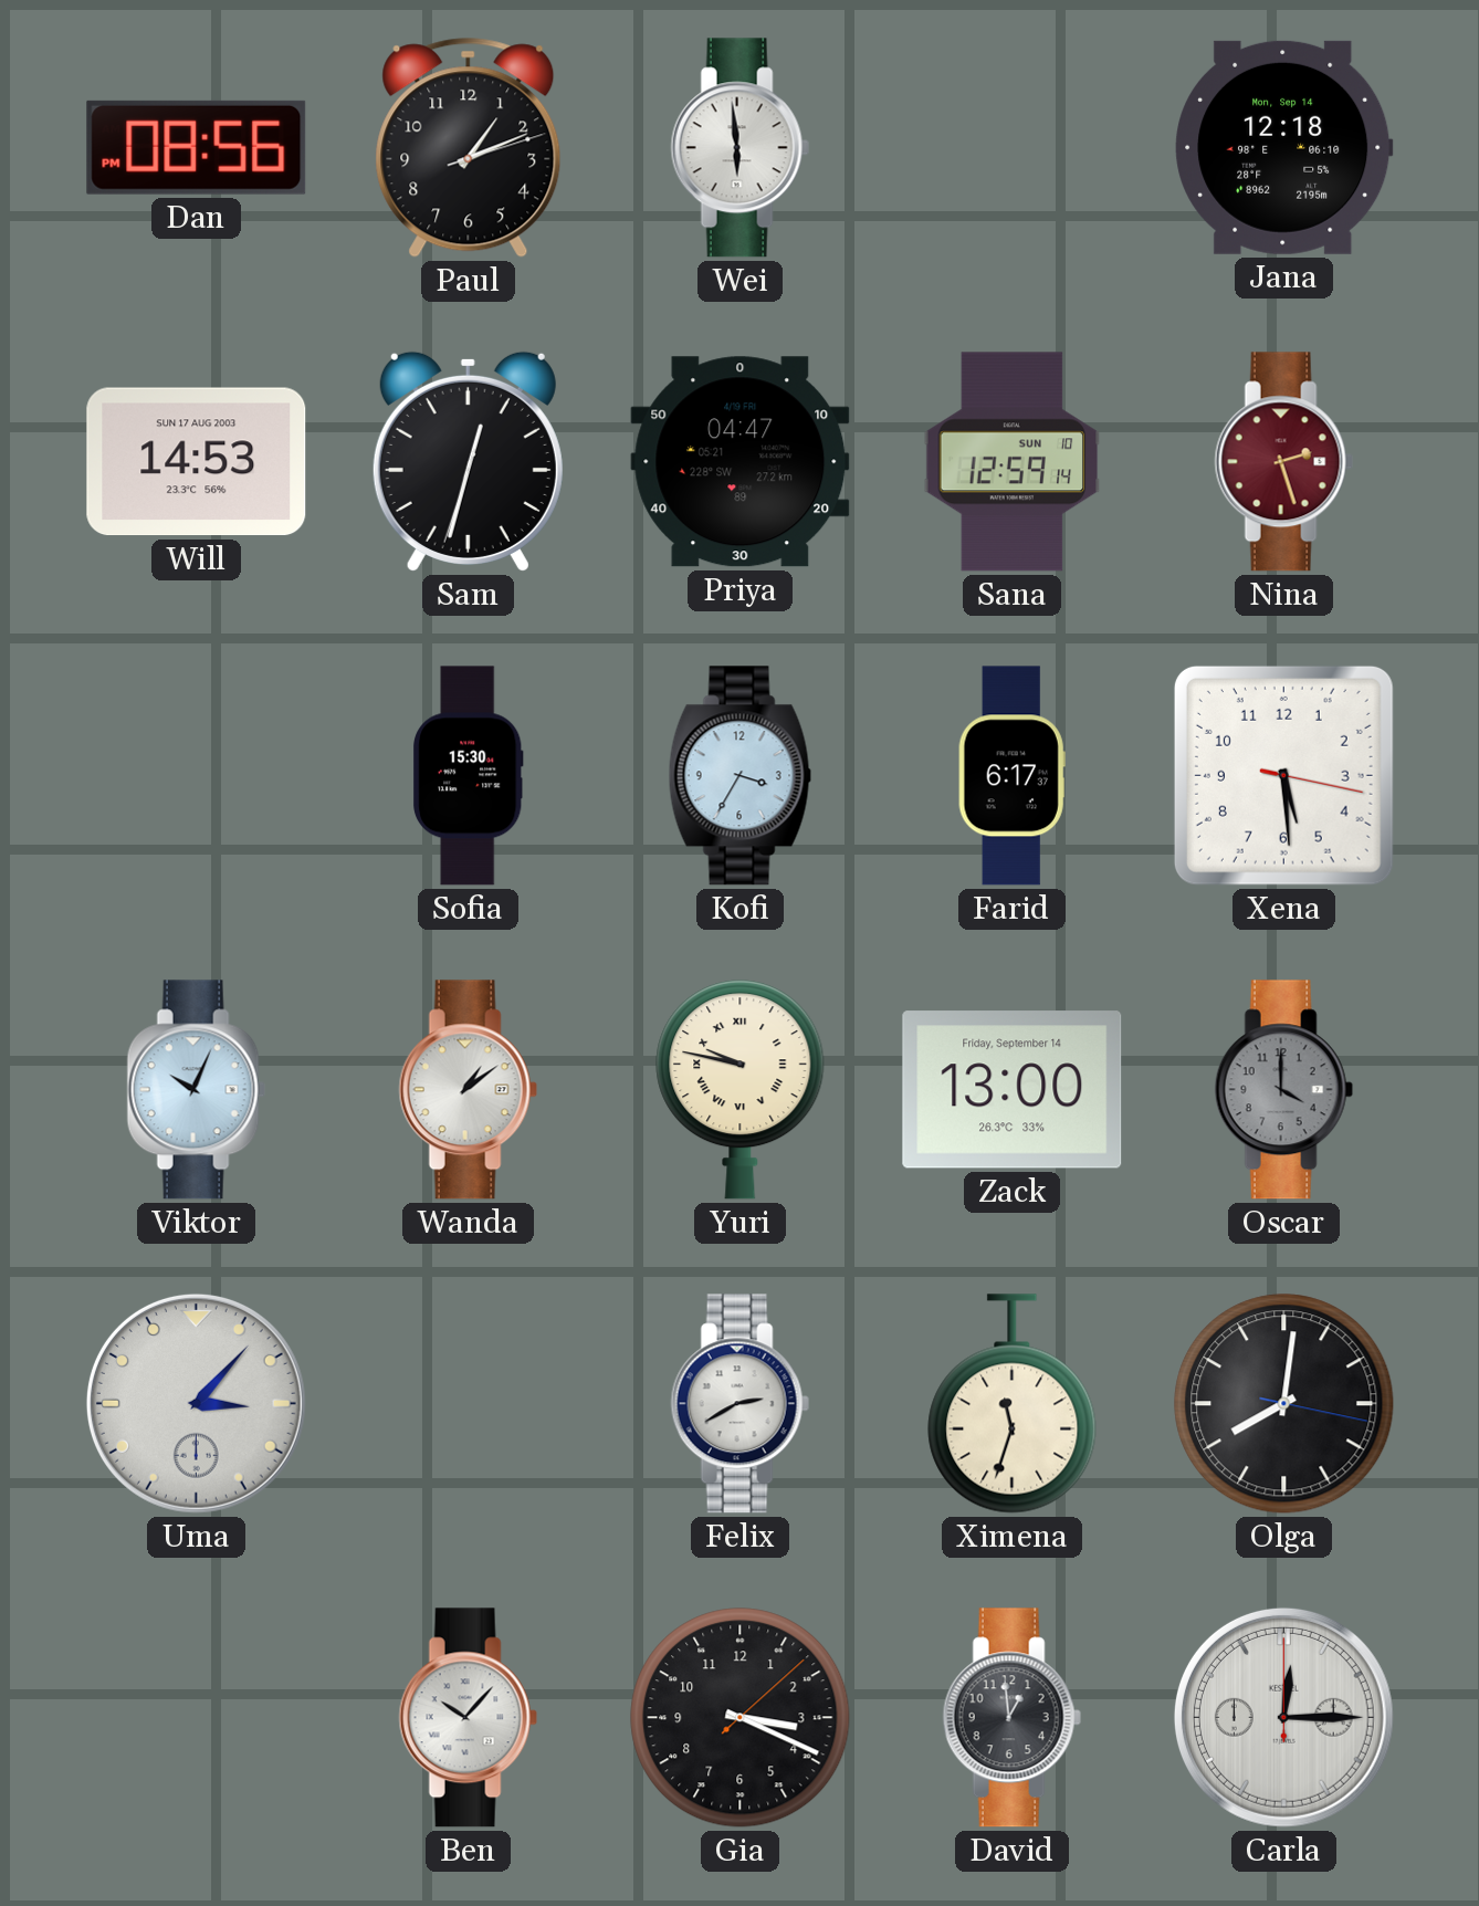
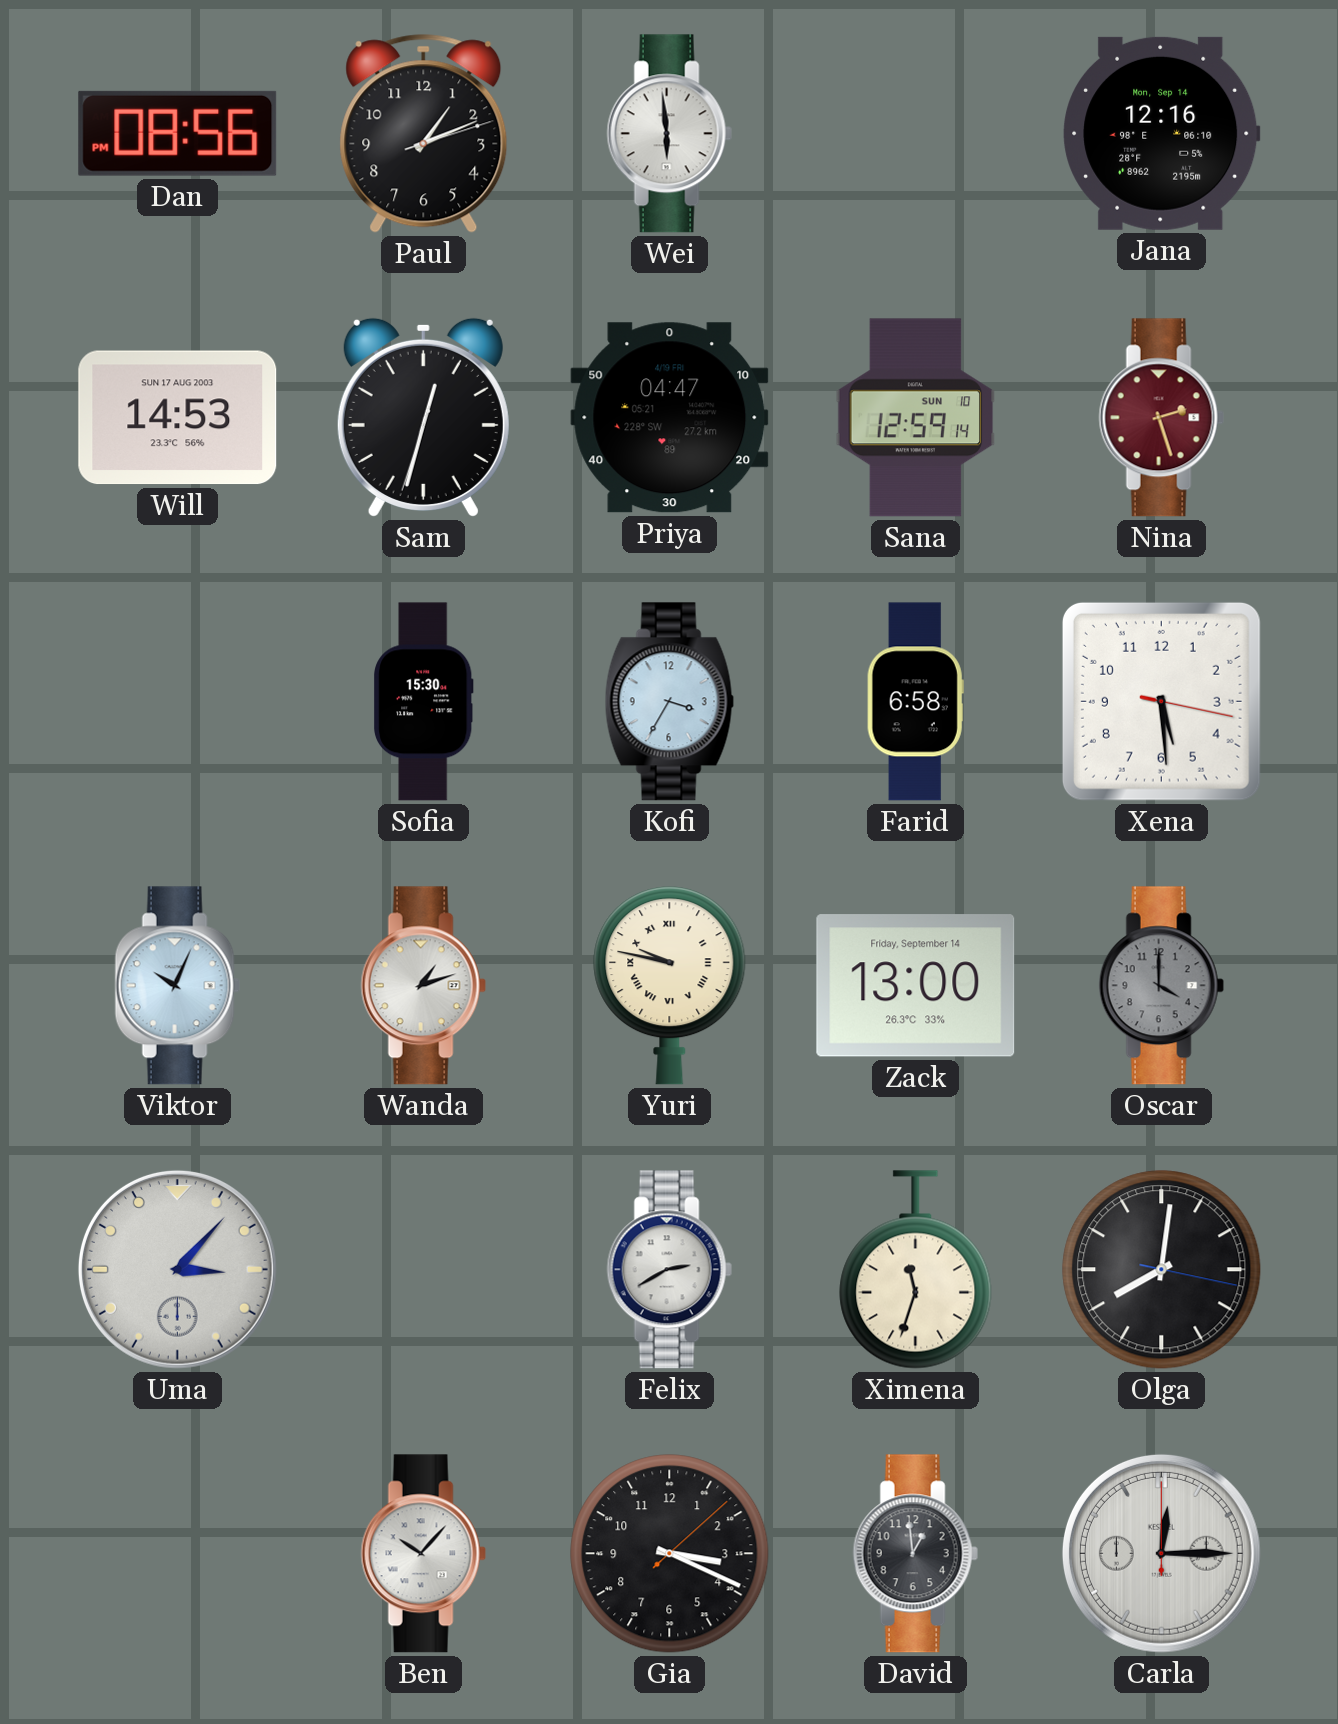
Jana: 12:18 -> 12:16
Farid: 6:17 -> 6:58
Wanda: 1:09 -> 1:12
